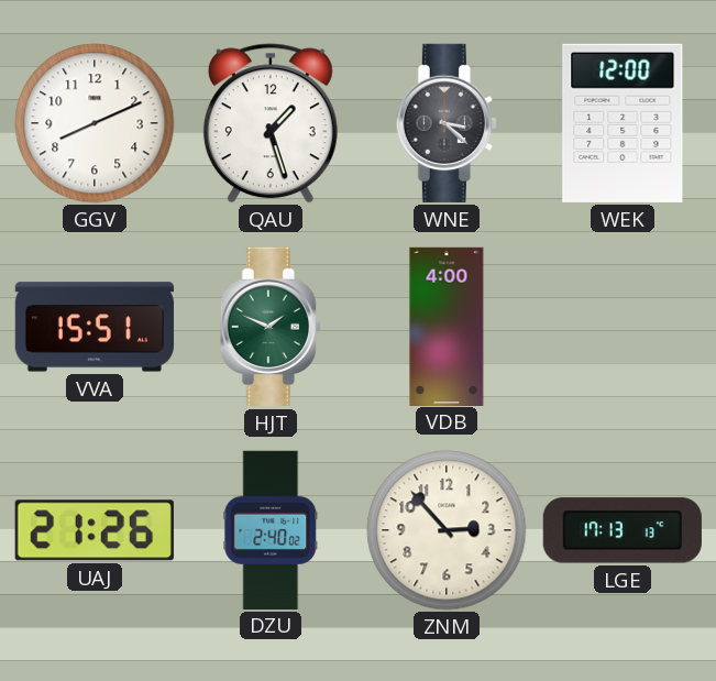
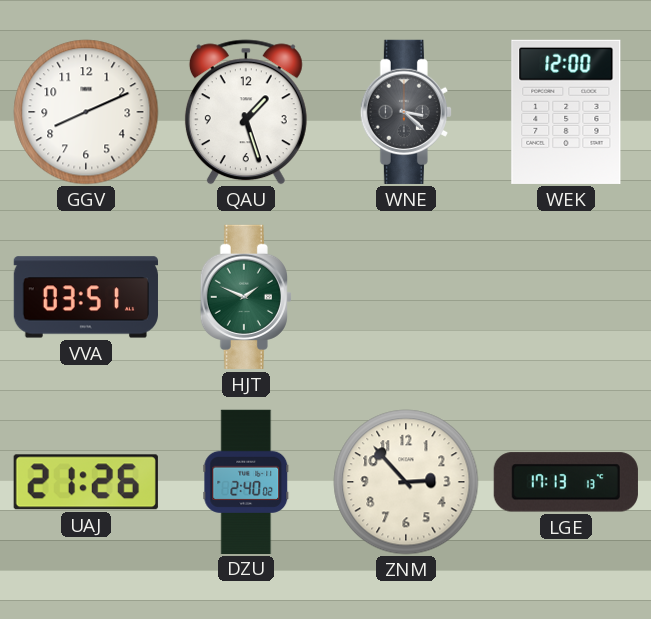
VVA: 15:51 -> 03:51
VDB: 4:00 -> none
